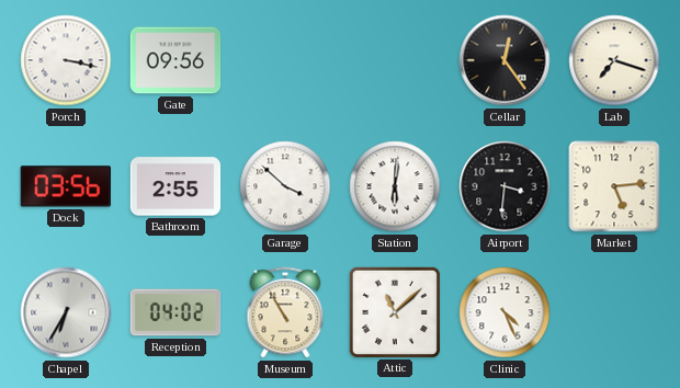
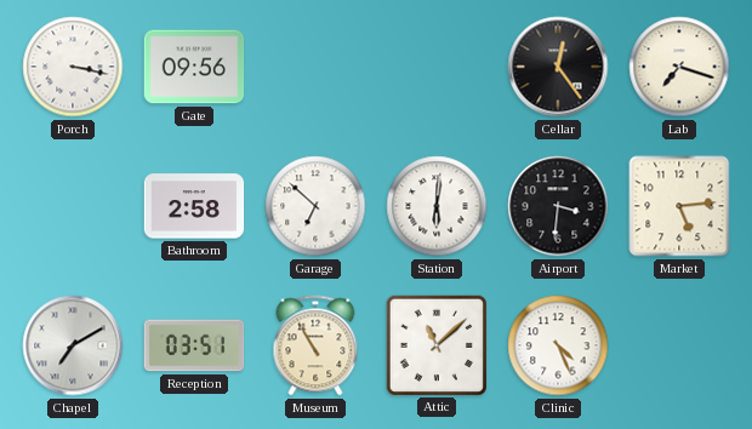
Dock: 03:56 -> none
Bathroom: 2:55 -> 2:58
Garage: 3:52 -> 6:52
Chapel: 6:35 -> 7:10
Reception: 04:02 -> 03:51
